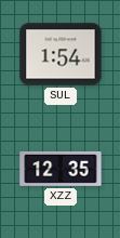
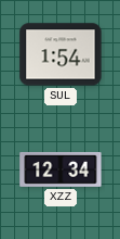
XZZ: 12:35 -> 12:34
